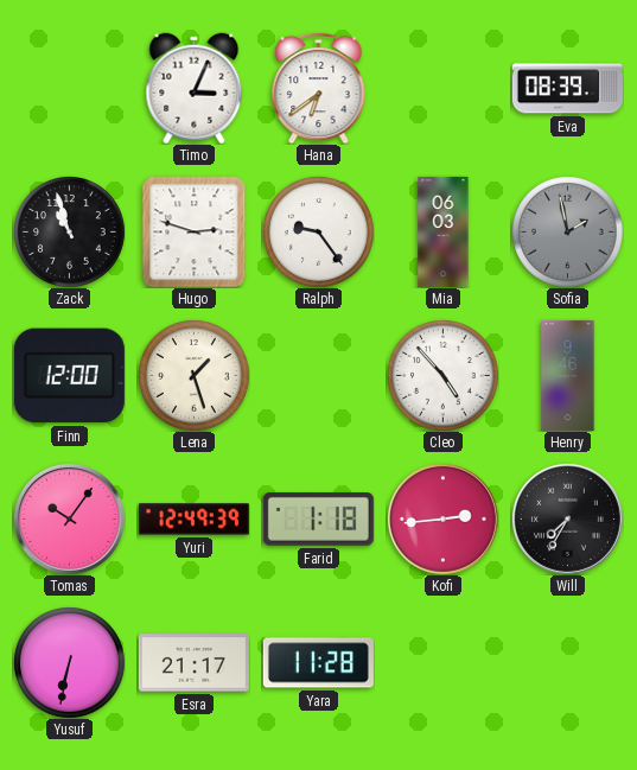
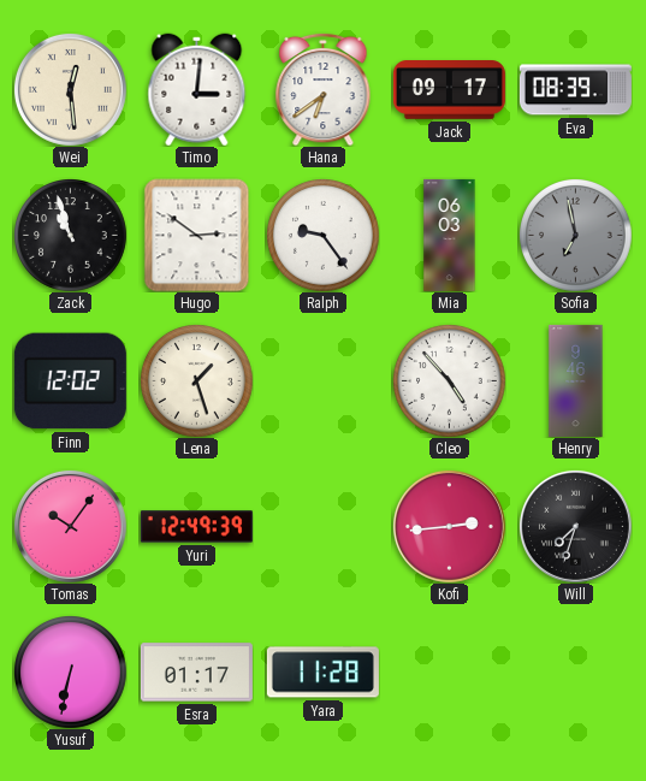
Wei: none -> 12:29
Timo: 3:04 -> 3:01
Jack: none -> 09:17
Hugo: 2:48 -> 2:51
Sofia: 1:58 -> 6:58
Finn: 12:00 -> 12:02
Farid: 1:18 -> none
Will: 7:35 -> 7:33
Esra: 21:17 -> 01:17
